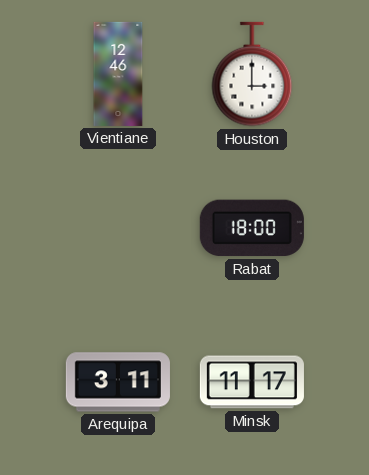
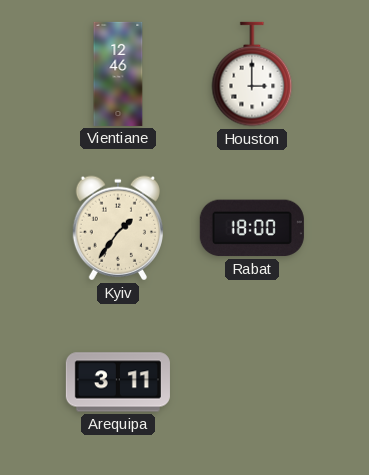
Kyiv: none -> 1:36
Minsk: 11:17 -> none
